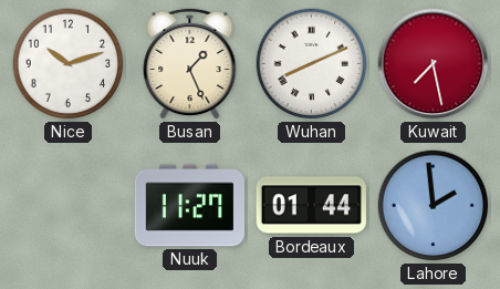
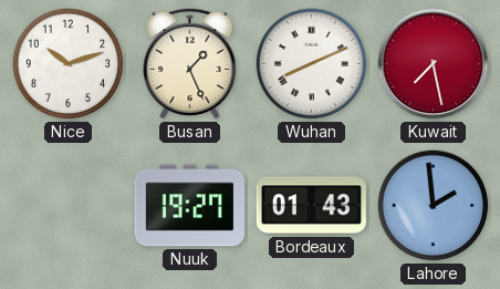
Nuuk: 11:27 -> 19:27
Bordeaux: 01:44 -> 01:43
